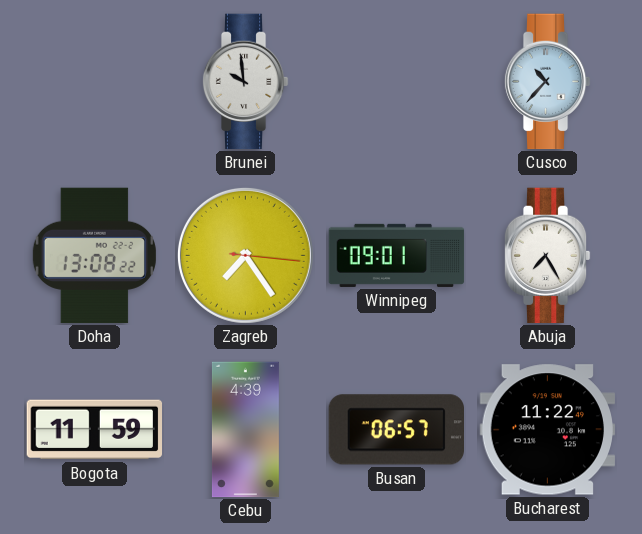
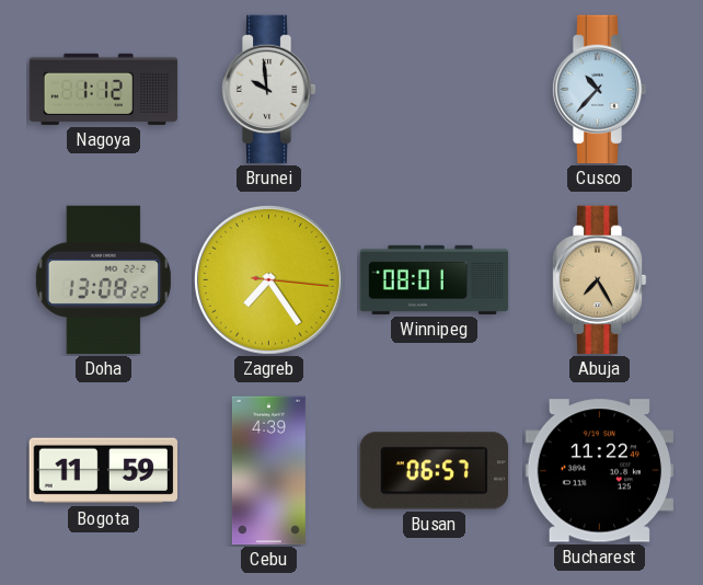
Nagoya: none -> 1:12
Winnipeg: 09:01 -> 08:01
Abuja dial: white -> champagne
